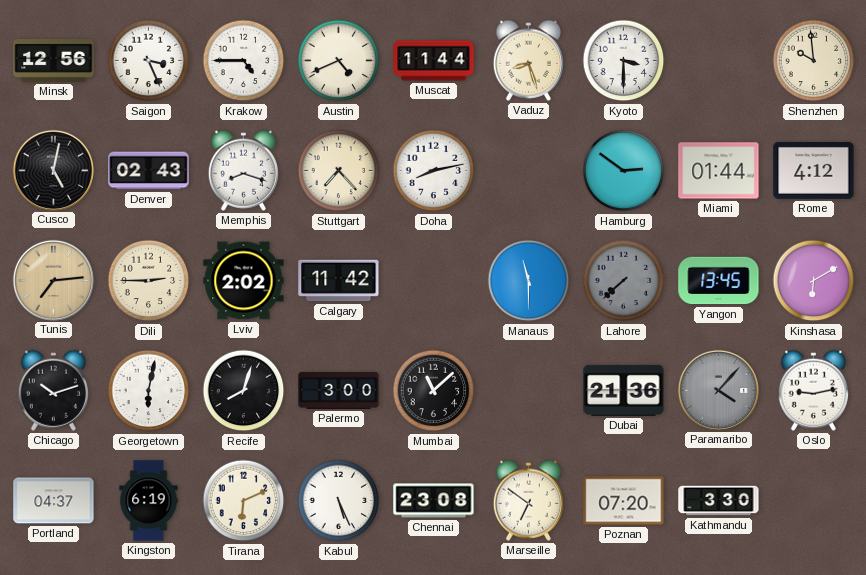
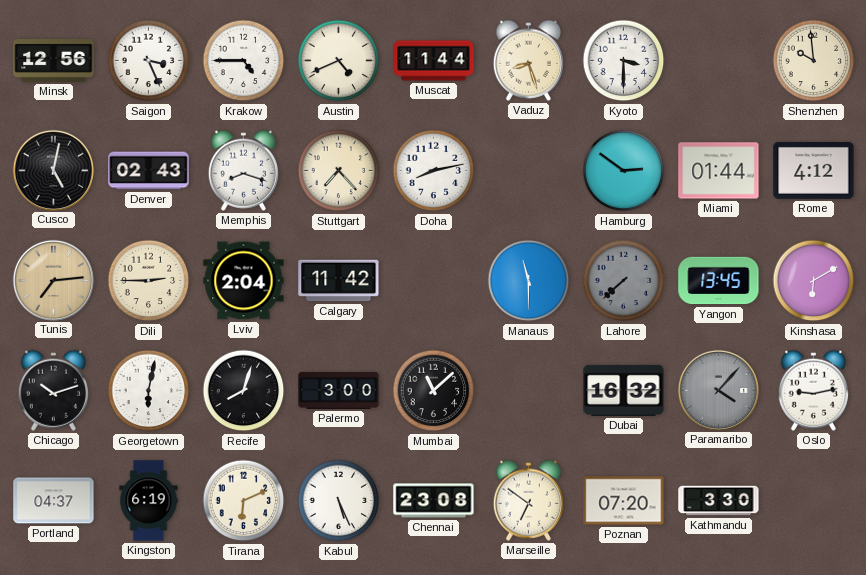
Lviv: 2:02 -> 2:04
Dubai: 21:36 -> 16:32
